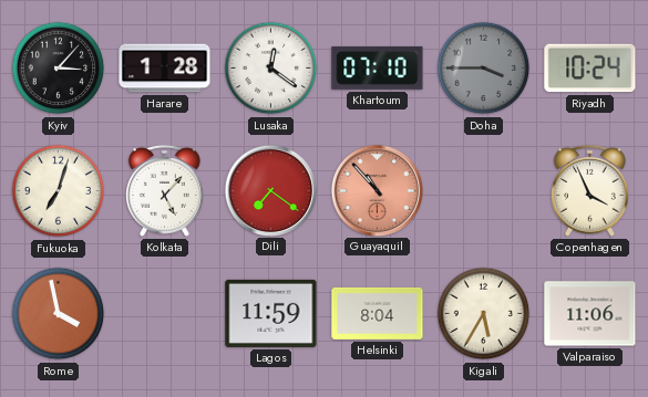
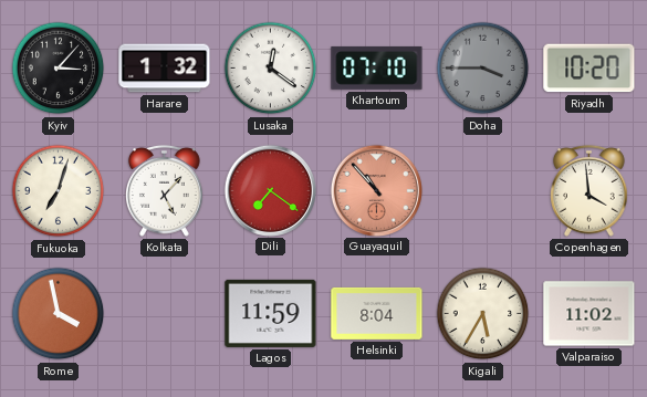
Harare: 1:28 -> 1:32
Riyadh: 10:24 -> 10:20
Copenhagen: 3:56 -> 3:59
Valparaiso: 11:06 -> 11:02
